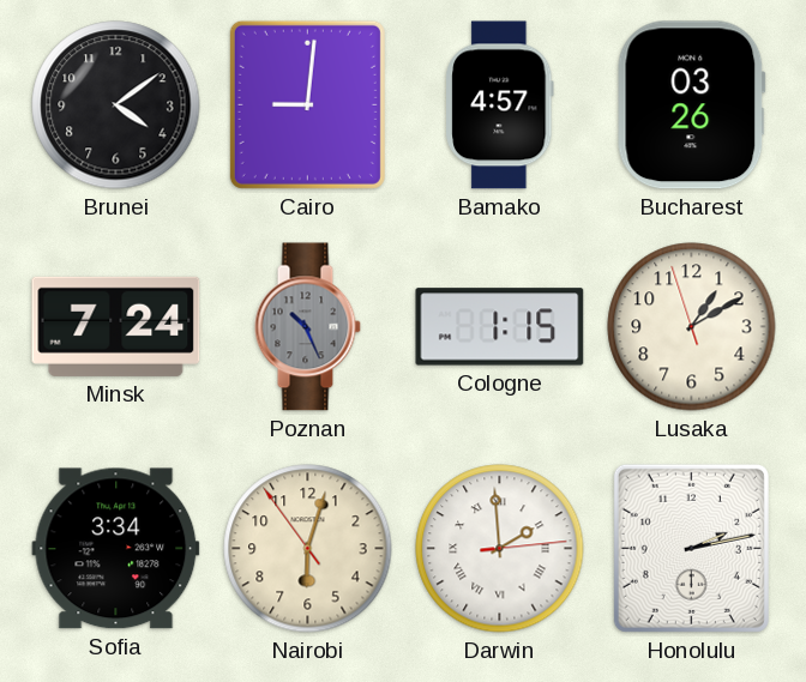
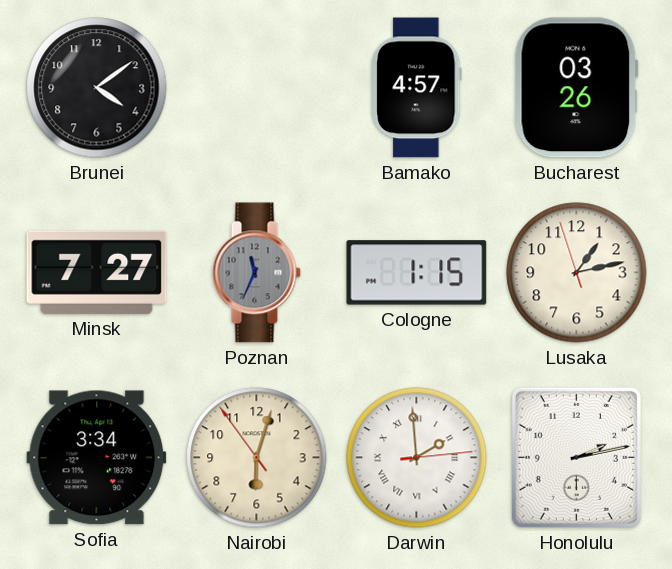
Cairo: 9:01 -> none
Minsk: 7:24 -> 7:27
Poznan: 10:26 -> 11:34
Lusaka: 1:09 -> 1:12
